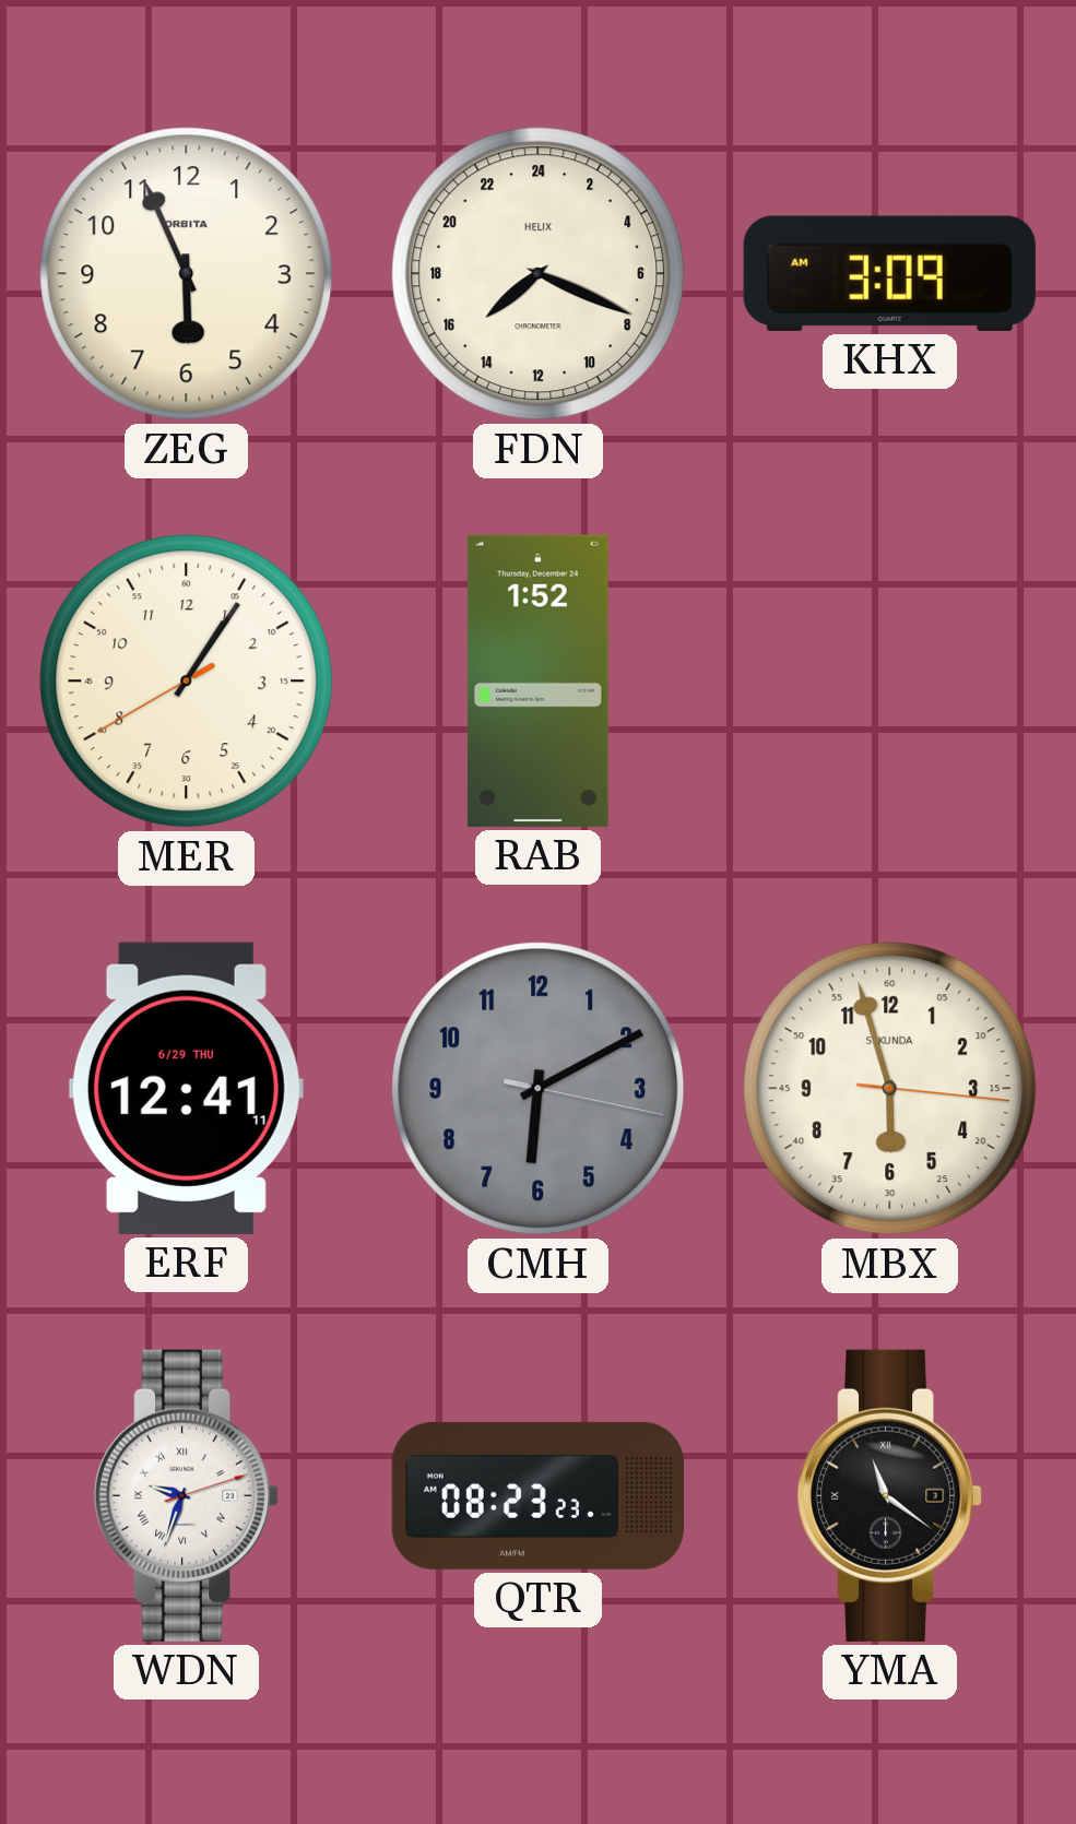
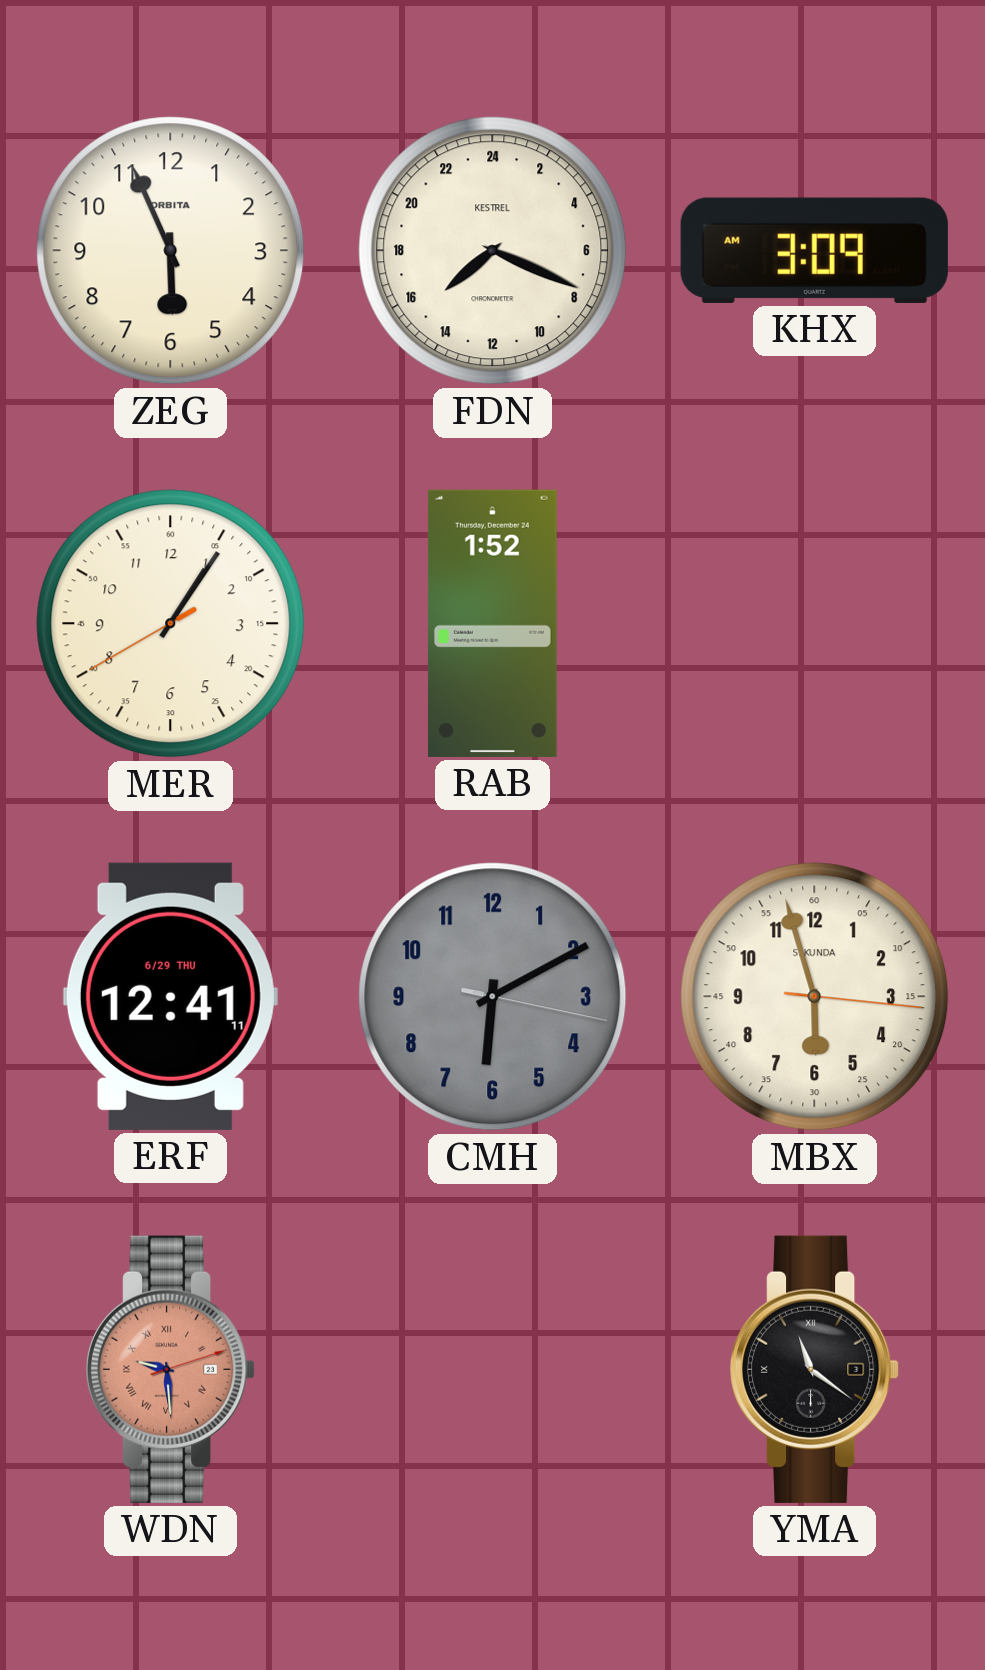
FDN brand: HELIX -> KESTREL
WDN: 9:33 -> 9:29
WDN dial: white -> salmon
QTR: 08:23 -> none
